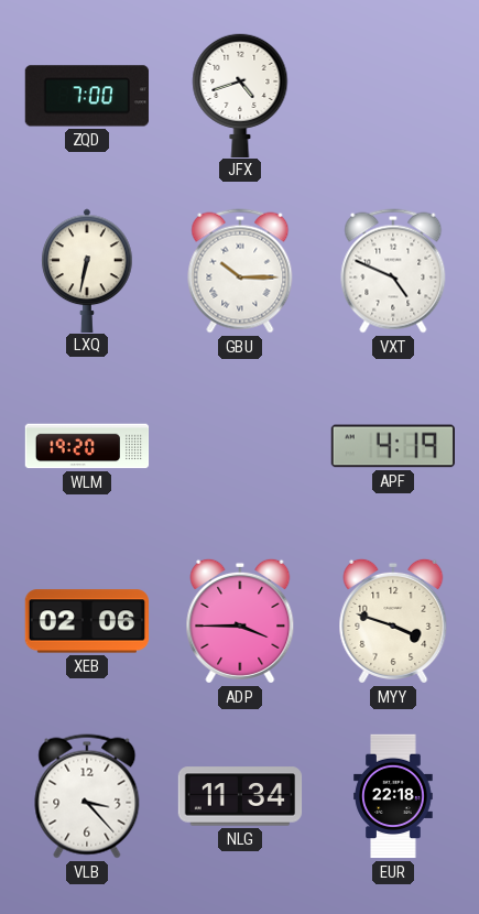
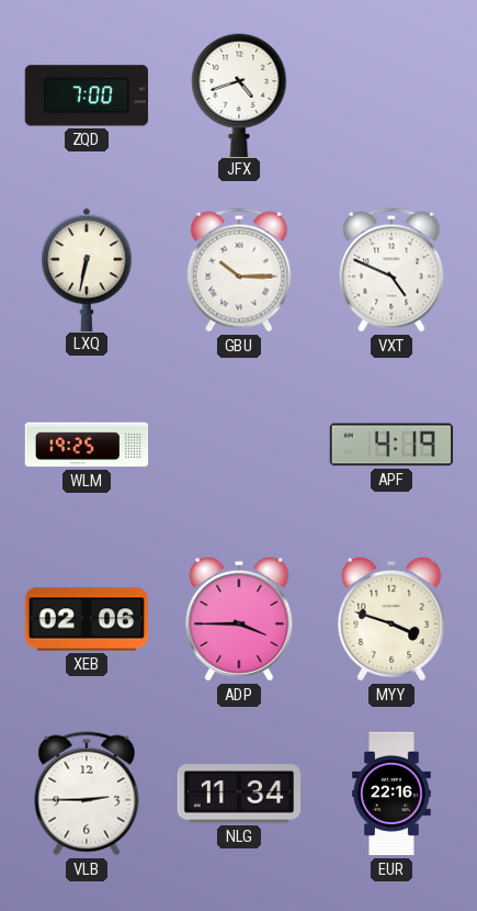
WLM: 19:20 -> 19:25
VLB: 3:23 -> 2:45
EUR: 22:18 -> 22:16
